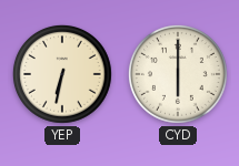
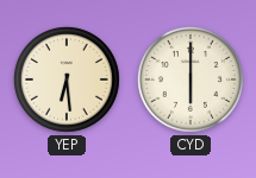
YEP: 6:32 -> 6:29
